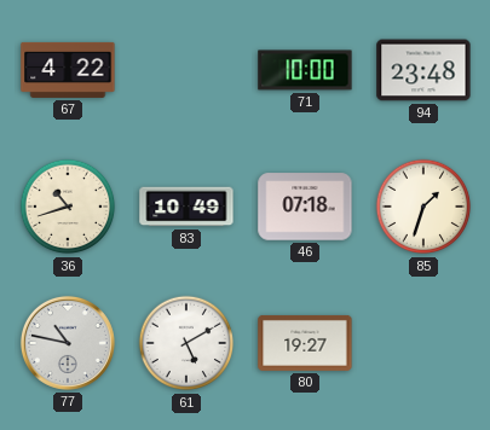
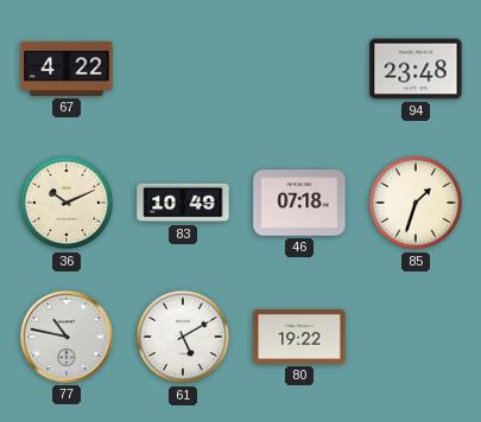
71: 10:00 -> none
36: 10:42 -> 10:11
80: 19:27 -> 19:22
